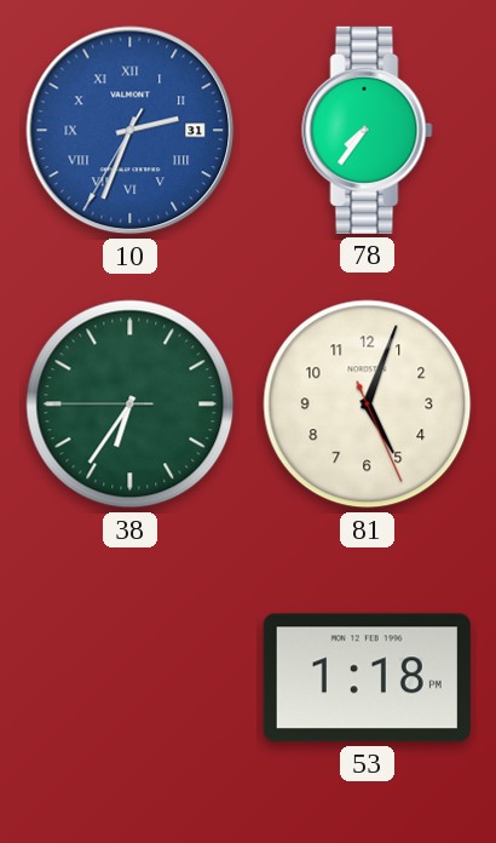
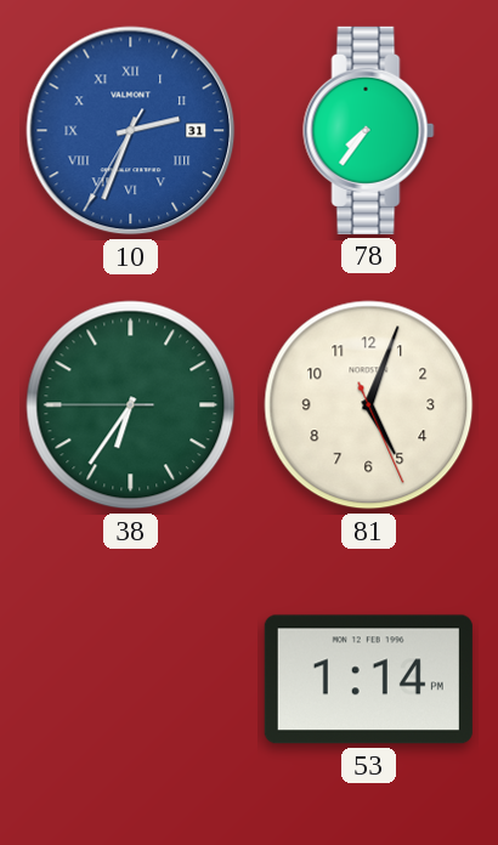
53: 1:18 -> 1:14
